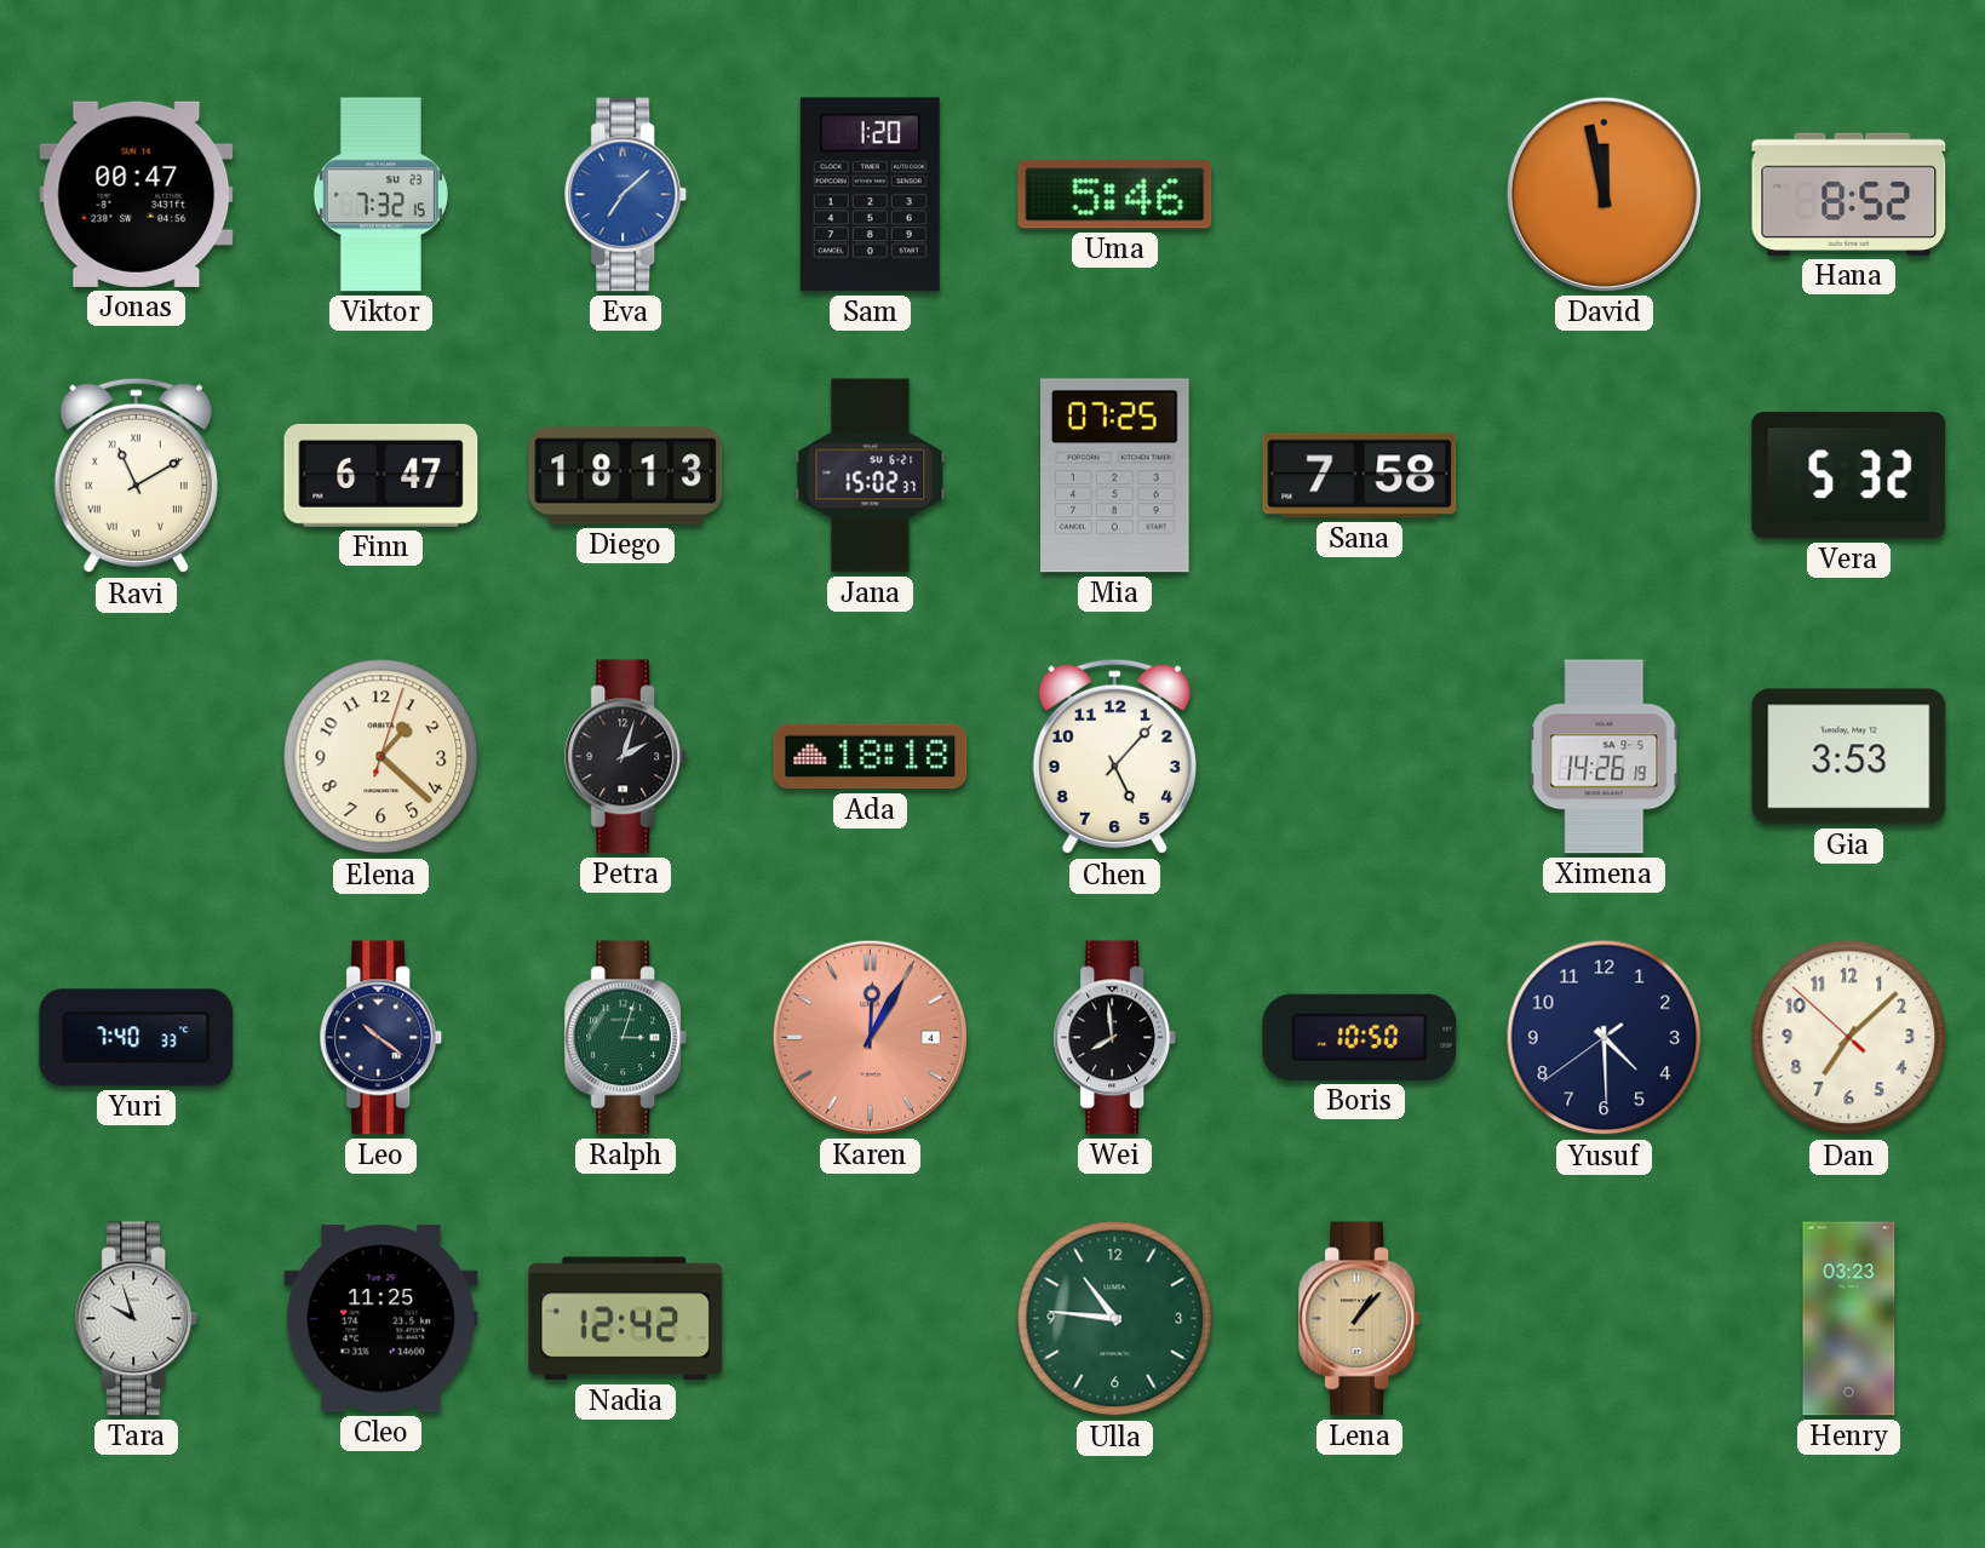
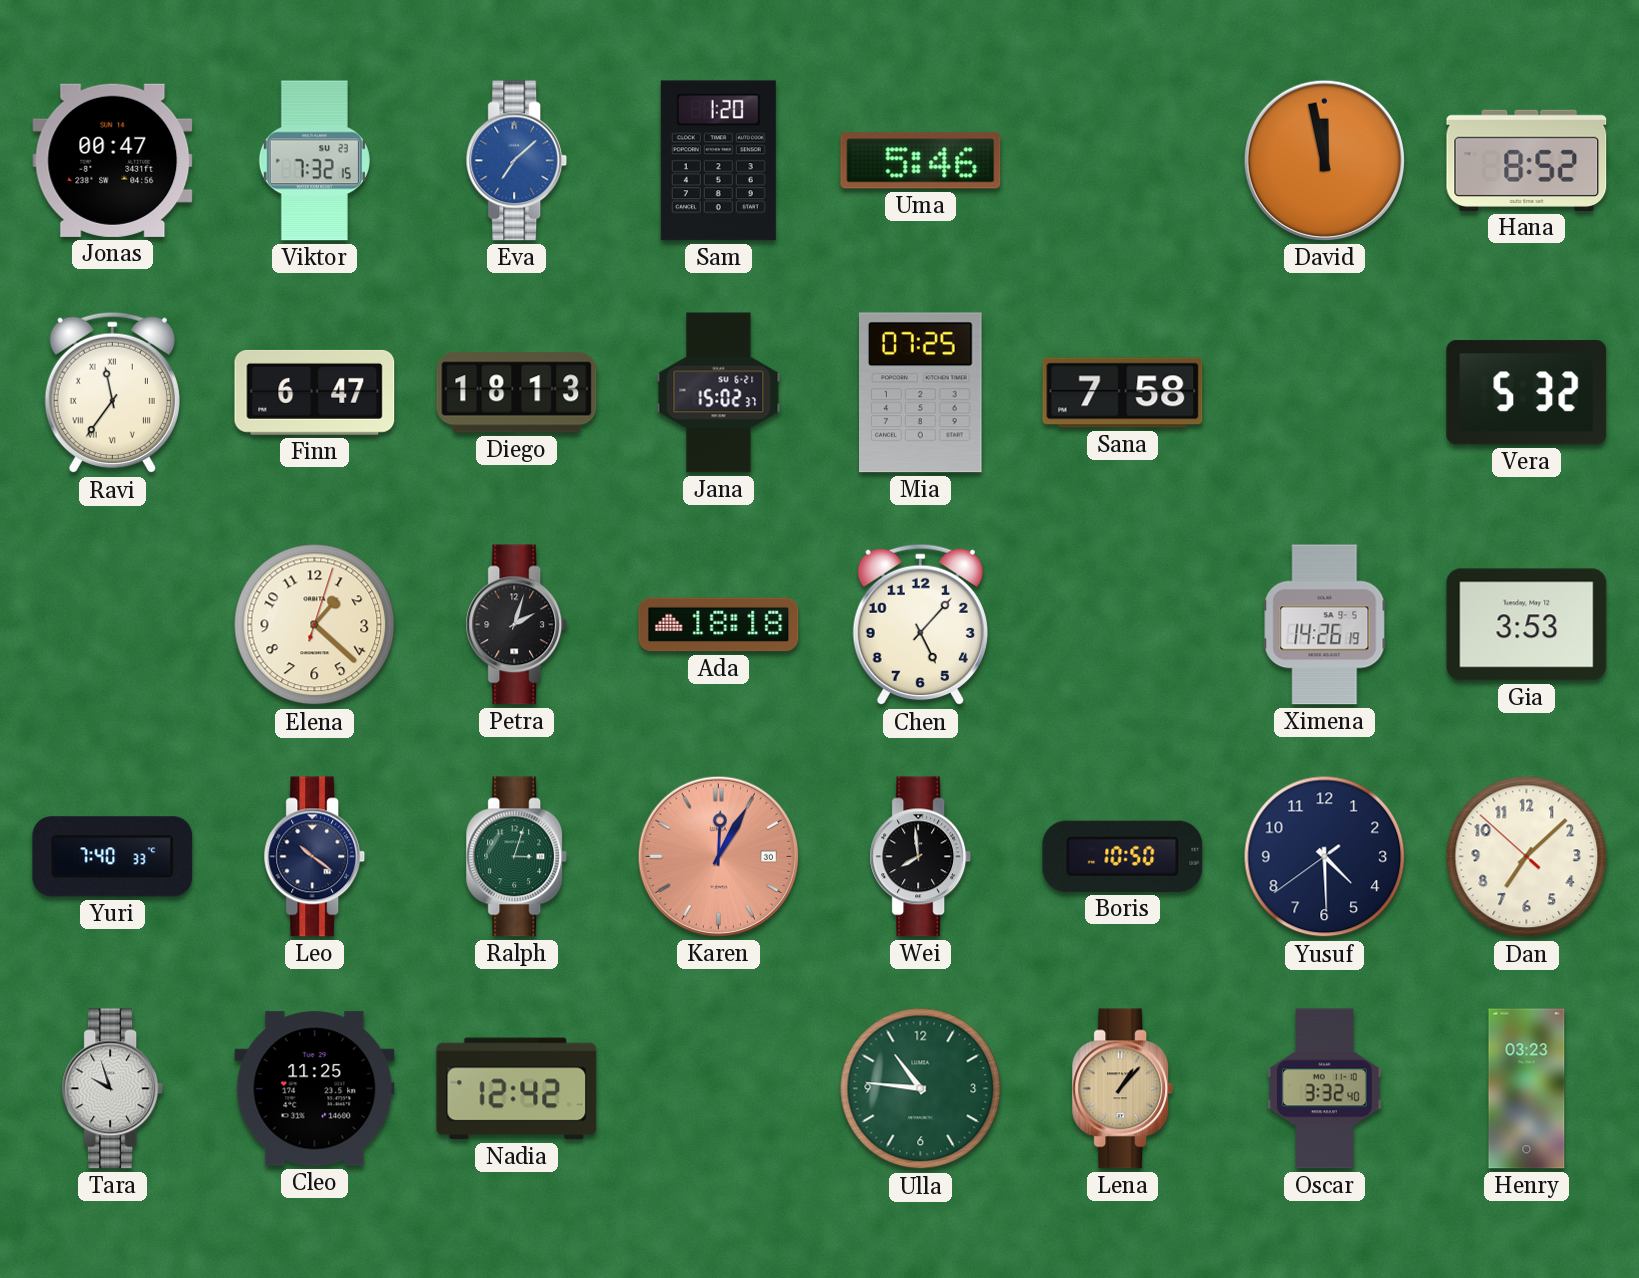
Ravi: 11:10 -> 11:36
Karen date: 4 -> 30
Oscar: none -> 3:32
